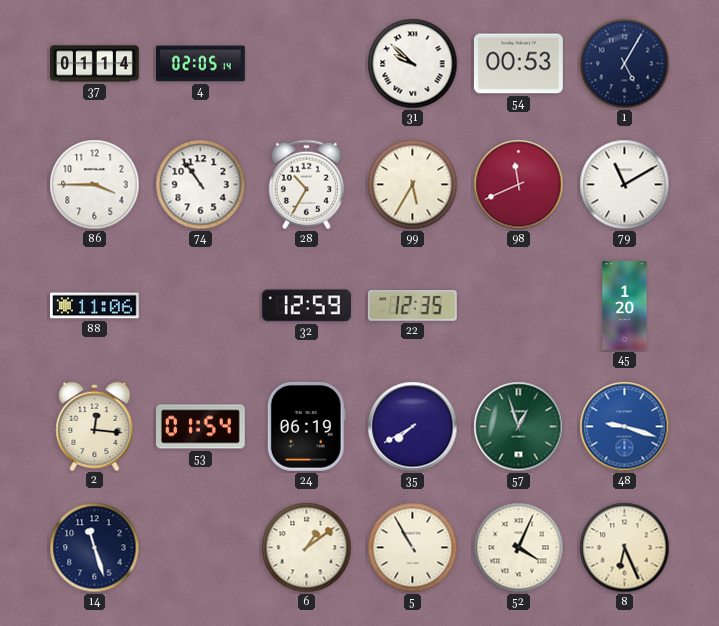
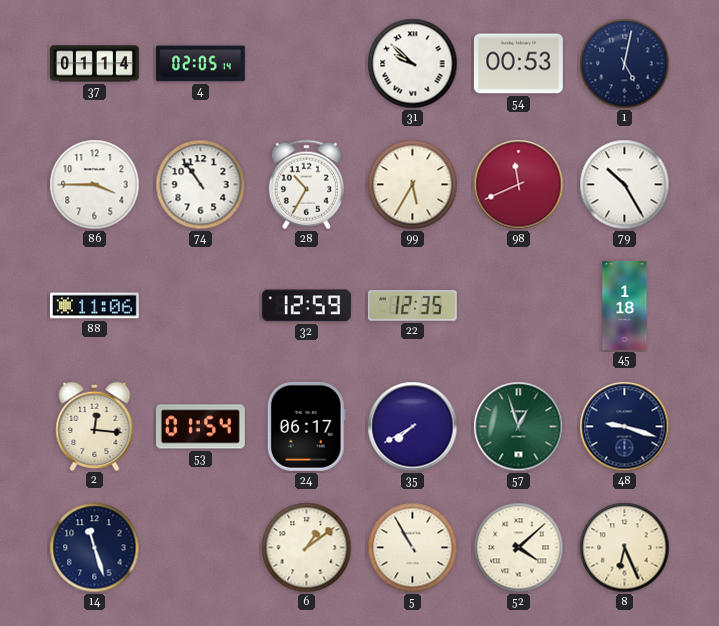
1: 5:05 -> 5:02
79: 11:10 -> 10:25
45: 1:20 -> 1:18
24: 06:19 -> 06:17
48 dial: blue -> navy
52: 4:04 -> 4:08
